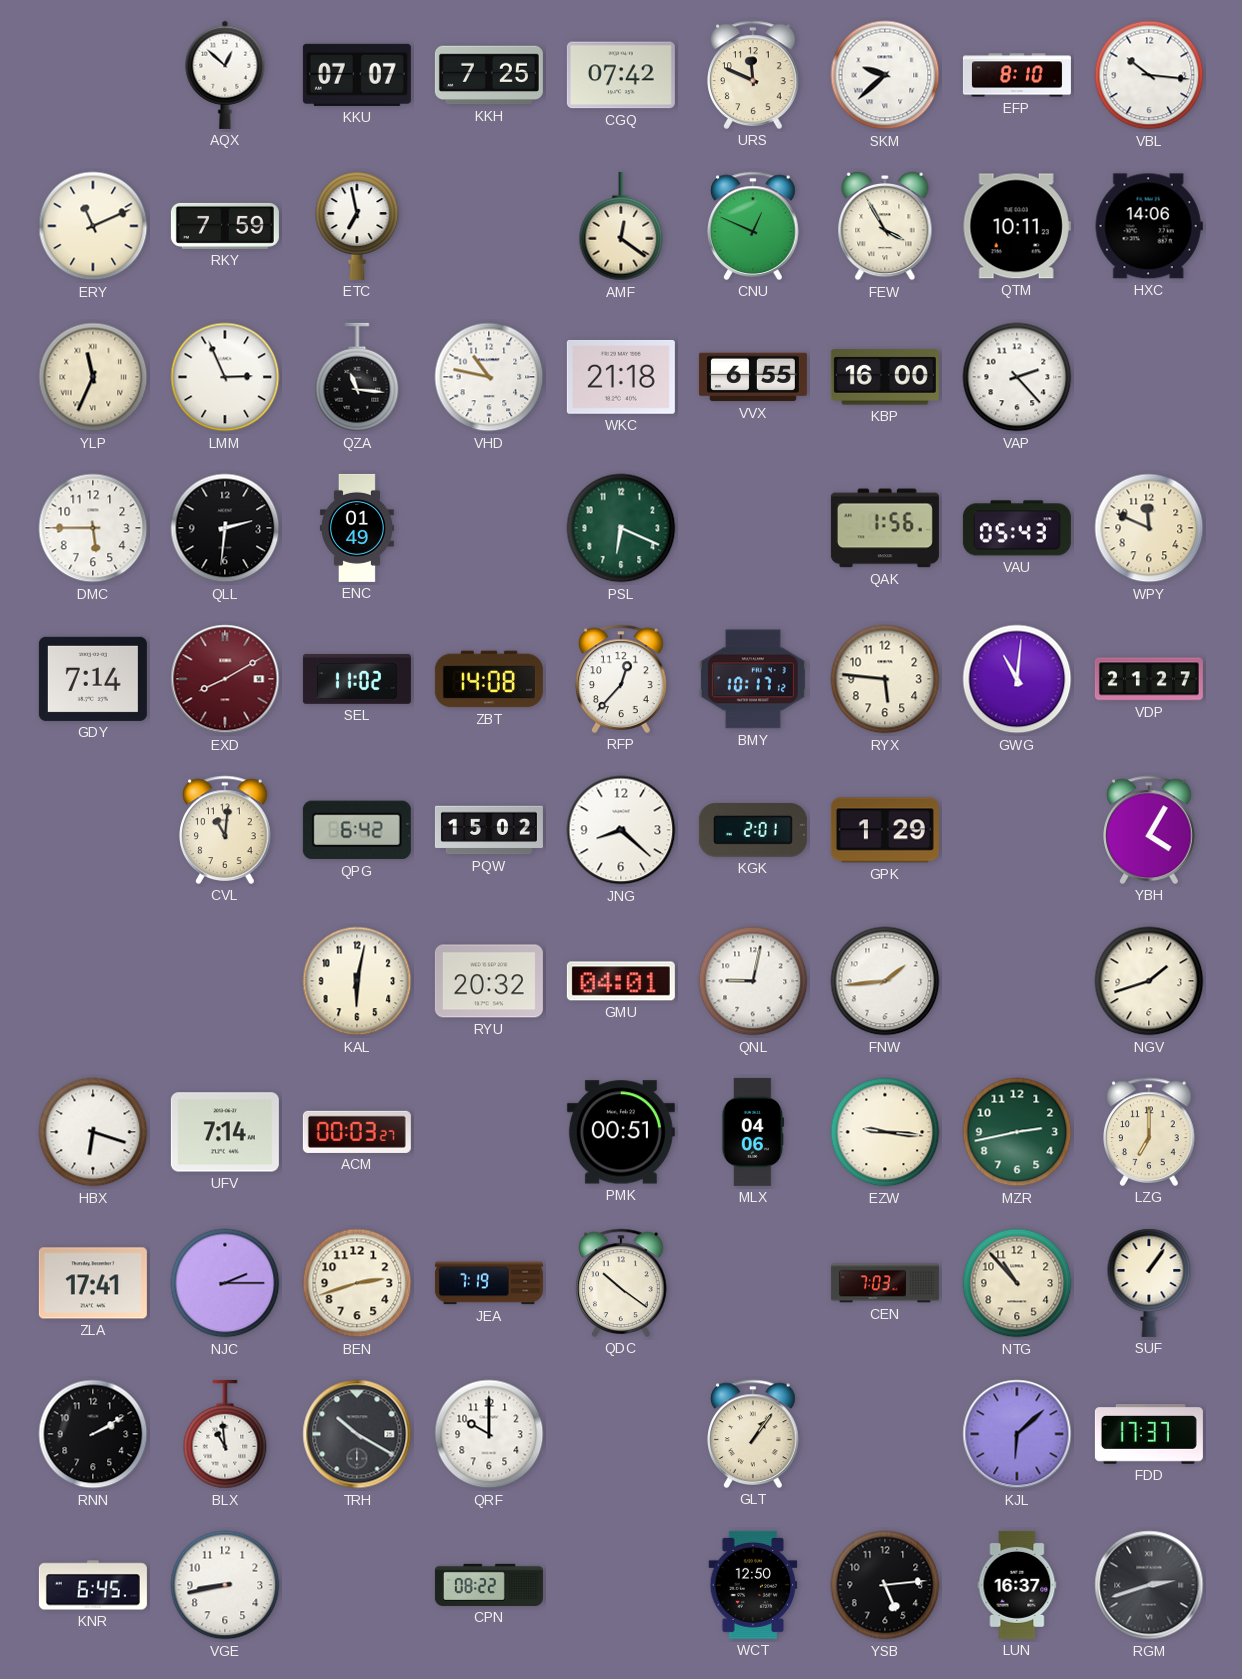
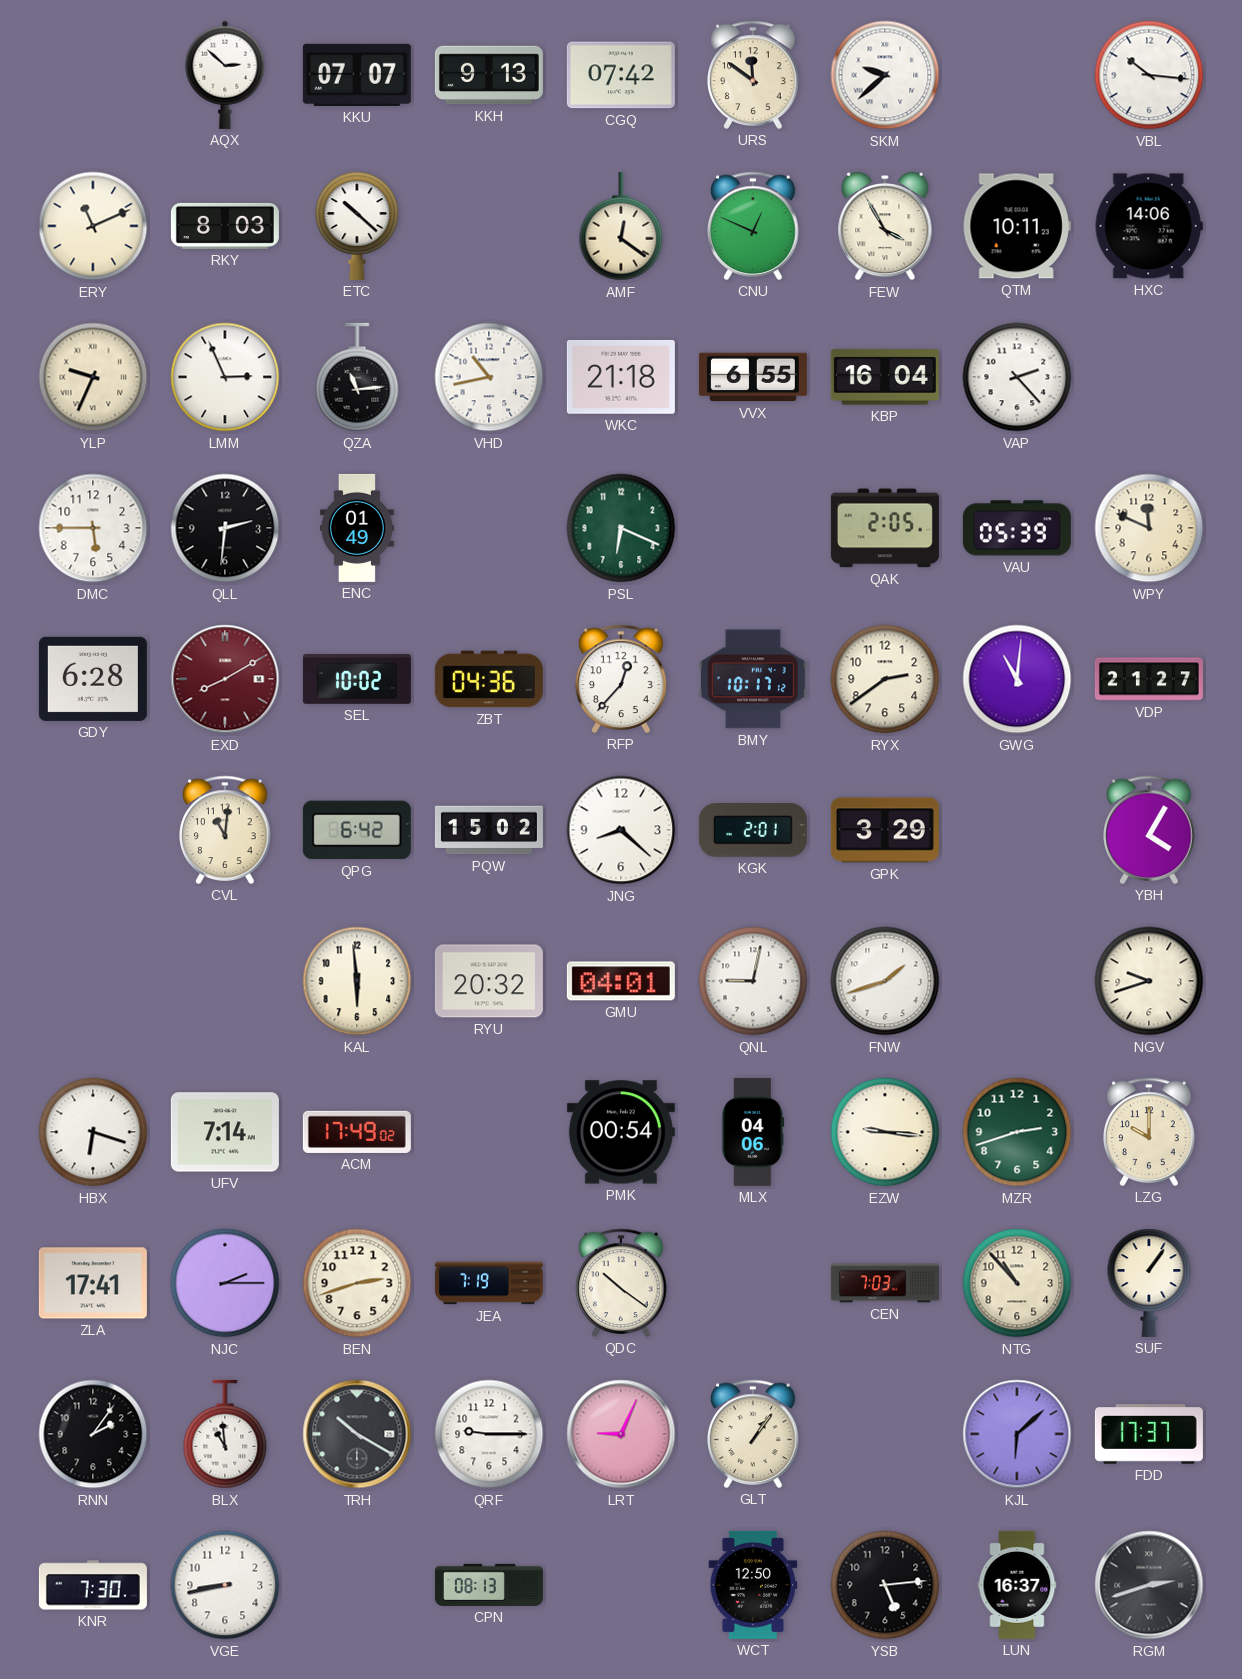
AQX: 12:52 -> 2:52
KKH: 7:25 -> 9:13
URS: 11:49 -> 11:51
EFP: 8:10 -> none
RKY: 7:59 -> 8:03
ETC: 6:58 -> 10:22
YLP: 11:34 -> 9:34
QZA: 11:16 -> 11:14
VHD: 10:47 -> 10:43
KBP: 16:00 -> 16:04
QAK: 1:56 -> 2:05
VAU: 05:43 -> 05:39
GDY: 7:14 -> 6:28
SEL: 11:02 -> 10:02
ZBT: 14:08 -> 04:36
RYX: 5:46 -> 2:39
GPK: 1:29 -> 3:29
KAL: 6:02 -> 5:59
FNW: 1:44 -> 1:42
NGV: 1:42 -> 9:42
ACM: 00:03 -> 17:49
PMK: 00:51 -> 00:54
MZR: 2:43 -> 2:42
LZG: 7:00 -> 10:00
RNN: 2:10 -> 2:06
QRF: 10:00 -> 9:15
LRT: none -> 9:04
KNR: 6:45 -> 7:30
CPN: 08:22 -> 08:13
